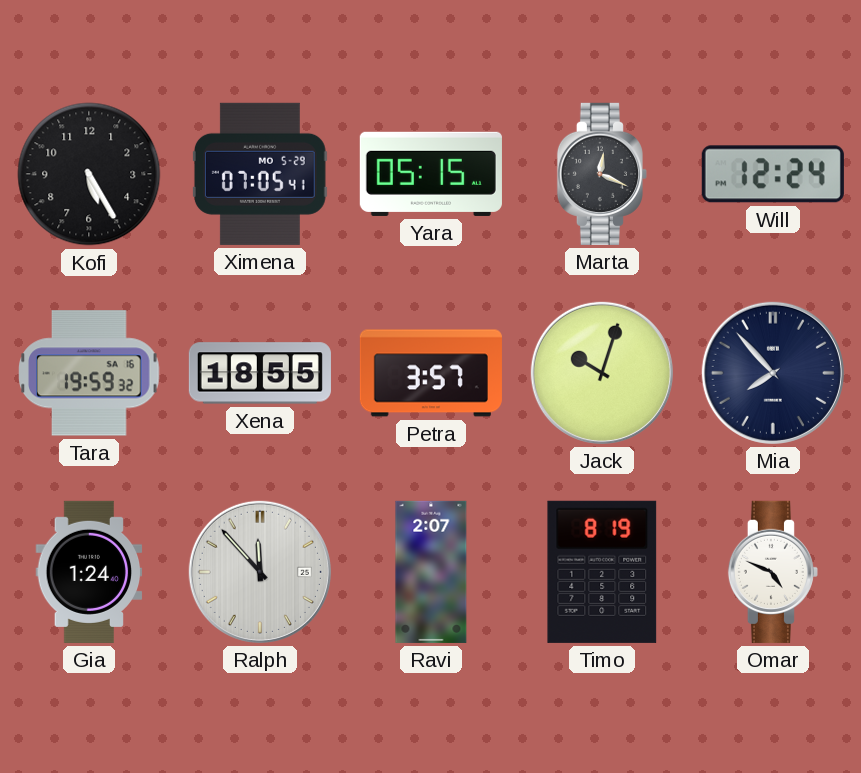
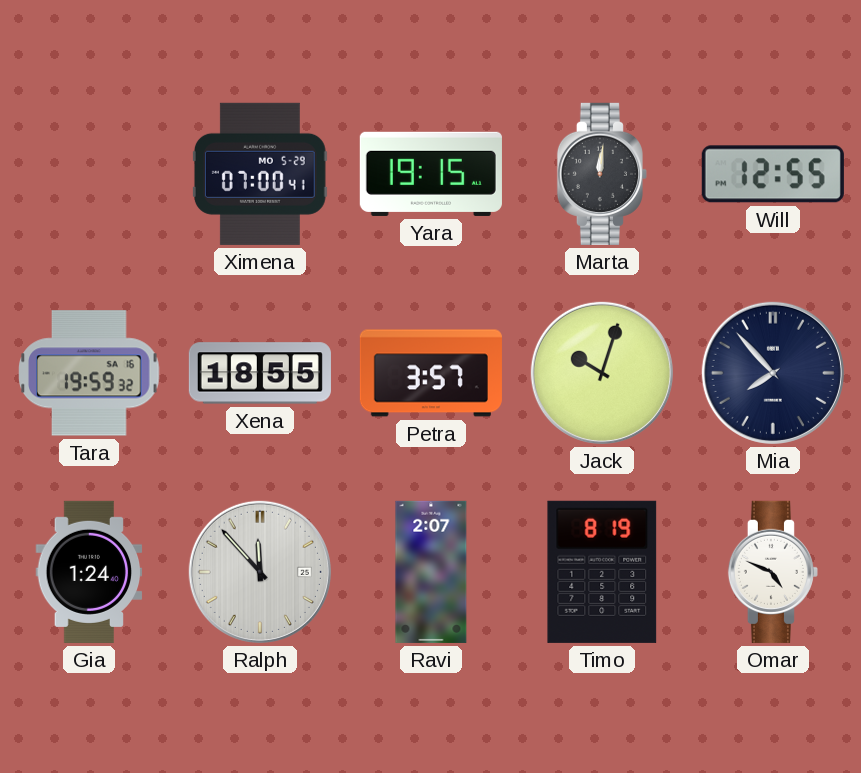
Kofi: 5:25 -> none
Ximena: 07:05 -> 07:00
Yara: 05:15 -> 19:15
Marta: 12:19 -> 12:01
Will: 12:24 -> 12:55
